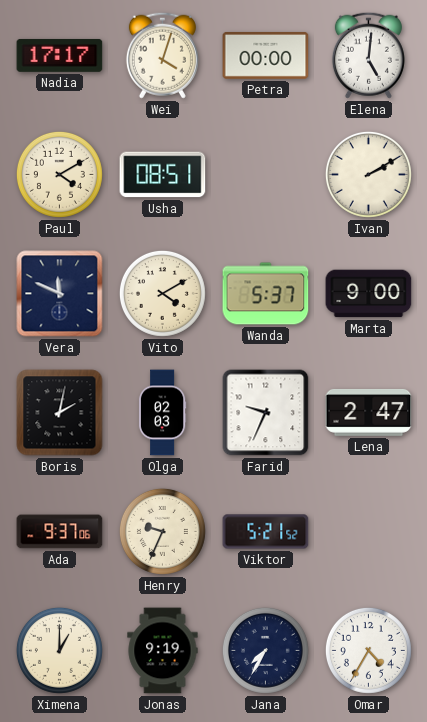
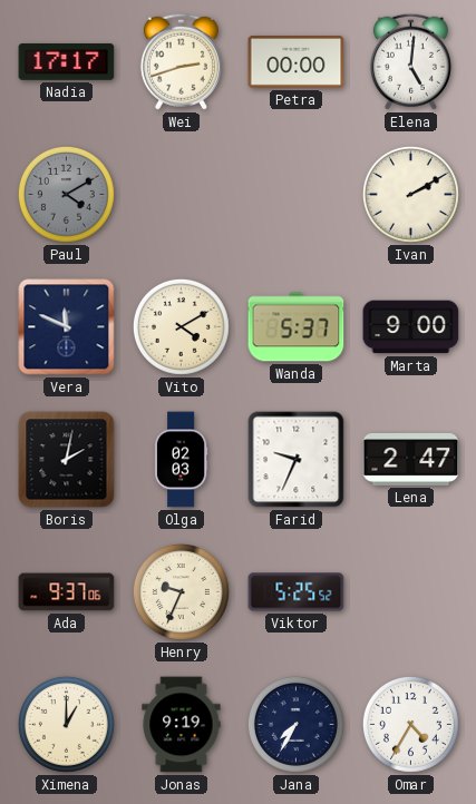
Wei: 4:03 -> 2:42
Paul dial: cream -> grey
Usha: 08:51 -> none
Viktor: 5:21 -> 5:25
